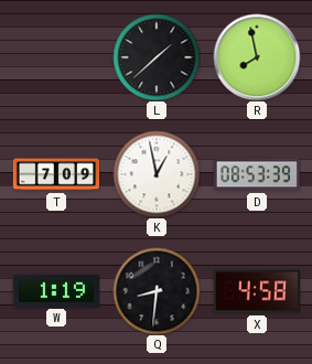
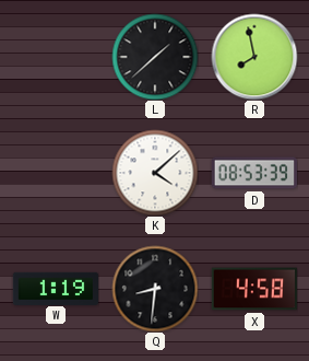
T: 7:09 -> none
K: 12:58 -> 4:08
